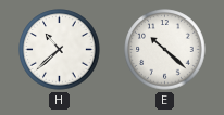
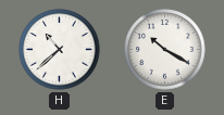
E: 10:22 -> 10:20
